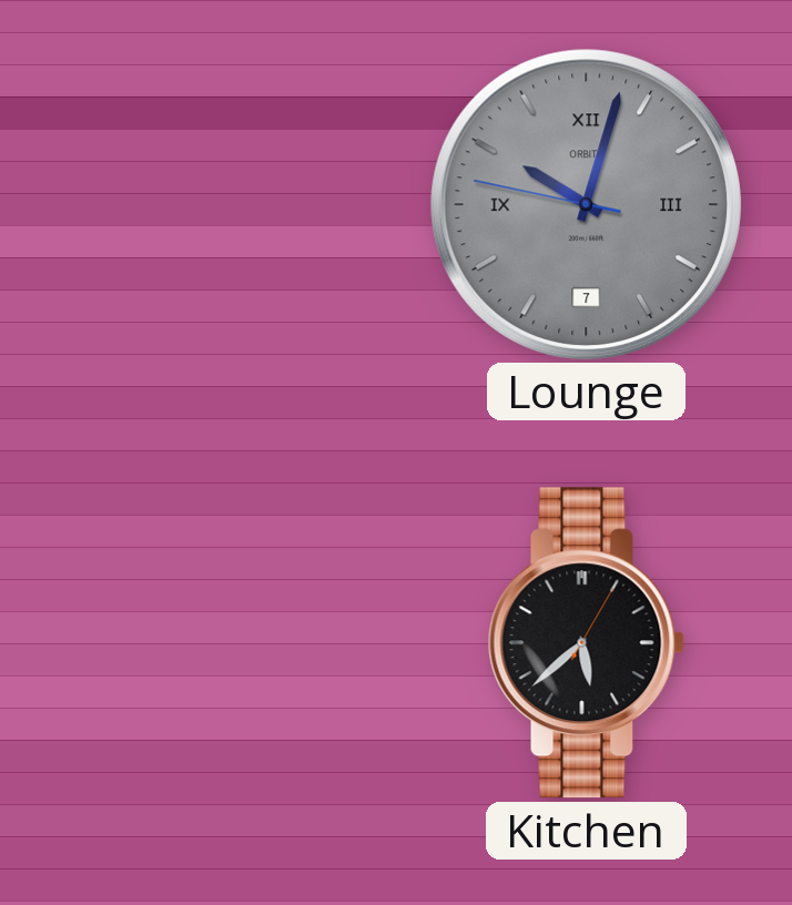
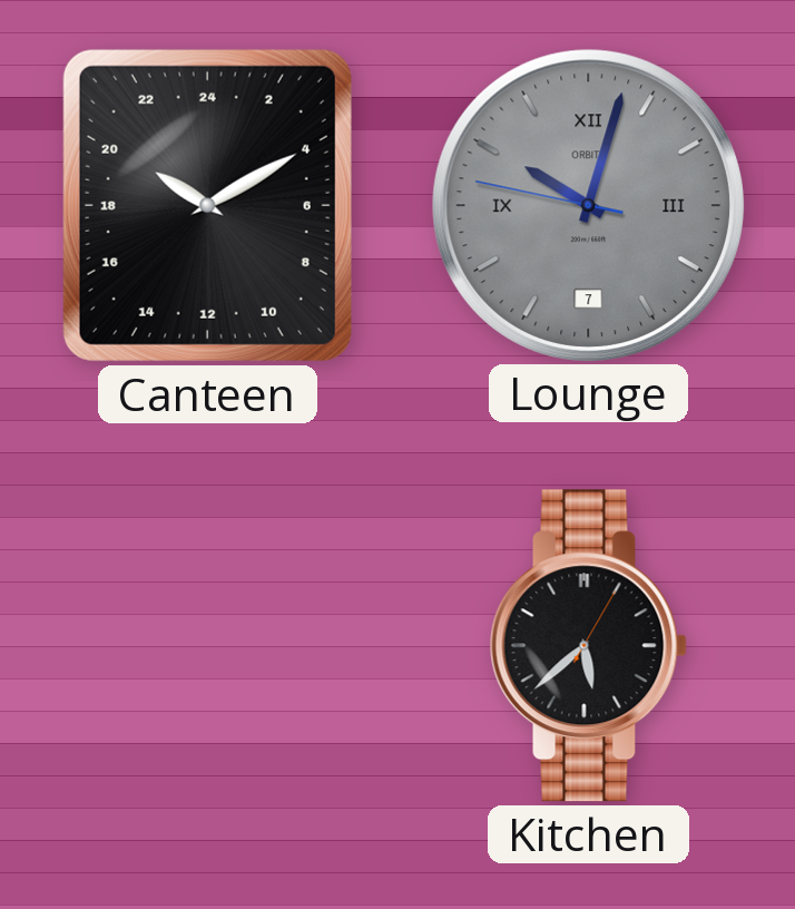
Canteen: none -> 20:10
